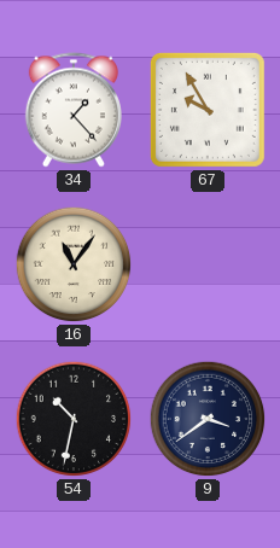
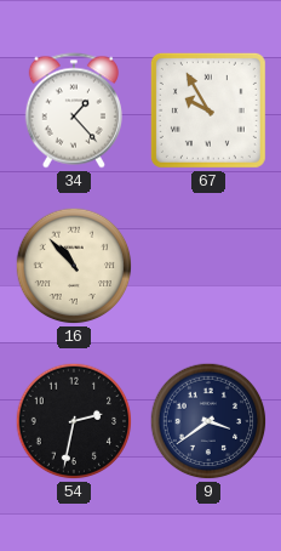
16: 11:06 -> 10:53
54: 10:32 -> 2:32
